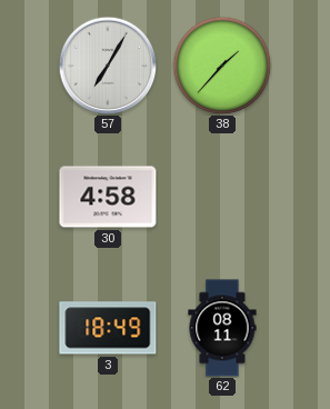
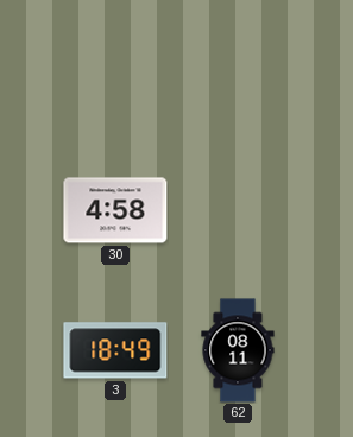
57: 7:05 -> none
38: 1:37 -> none
